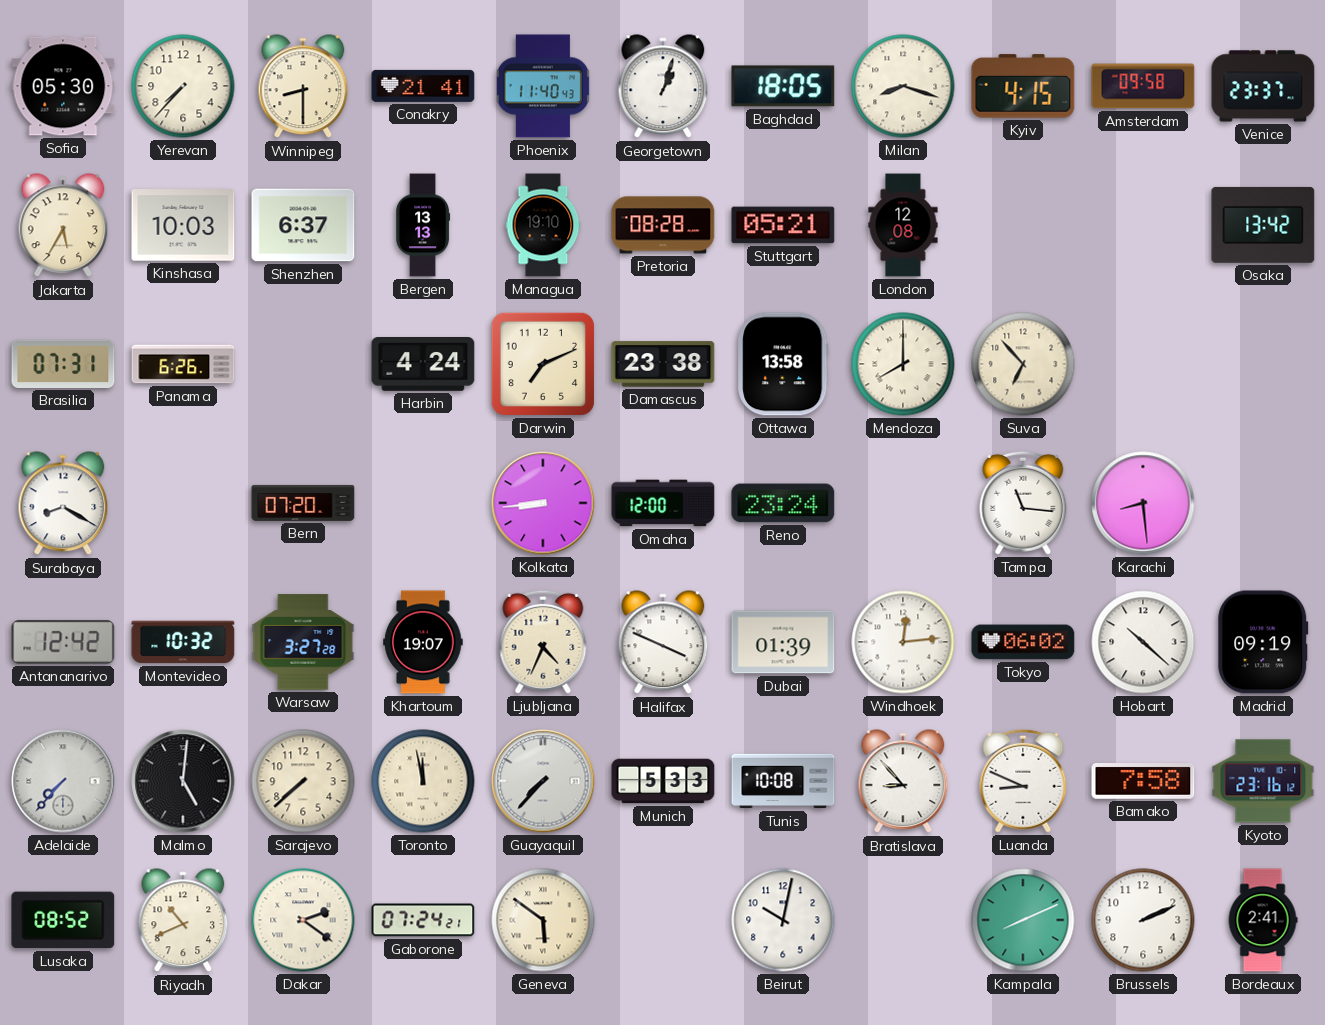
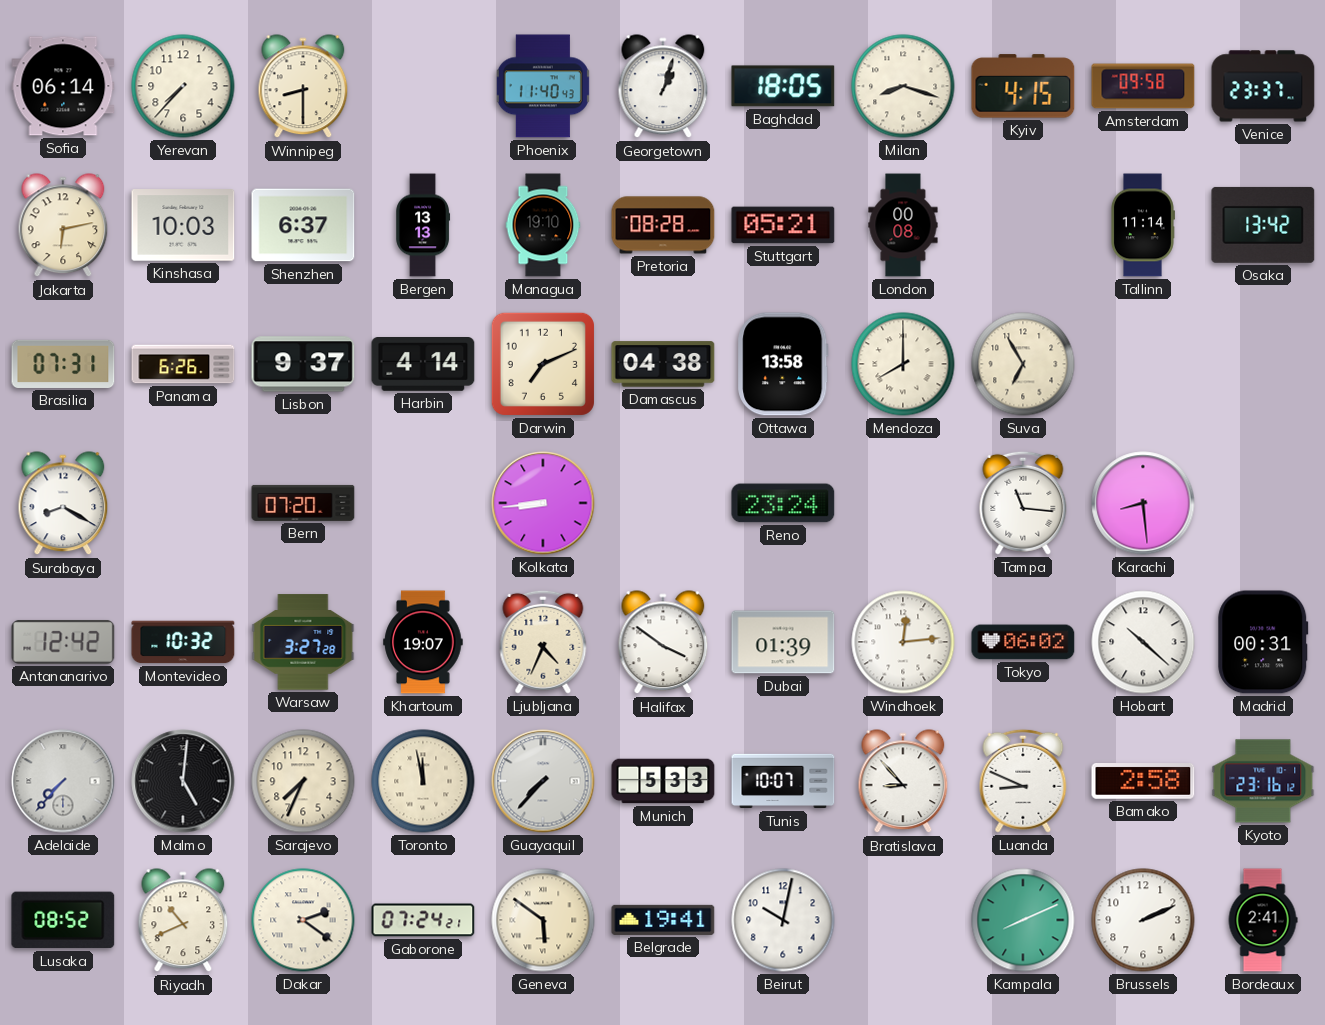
Sofia: 05:30 -> 06:14
Conakry: 21:41 -> none
Jakarta: 5:35 -> 6:13
London: 12:08 -> 00:08
Tallinn: none -> 11:14
Lisbon: none -> 9:37
Harbin: 4:24 -> 4:14
Damascus: 23:38 -> 04:38
Suva: 6:53 -> 6:55
Omaha: 12:00 -> none
Halifax: 3:49 -> 3:51
Madrid: 09:19 -> 00:31
Sarajevo: 7:38 -> 7:34
Tunis: 10:08 -> 10:07
Bamako: 7:58 -> 2:58
Belgrade: none -> 19:41
